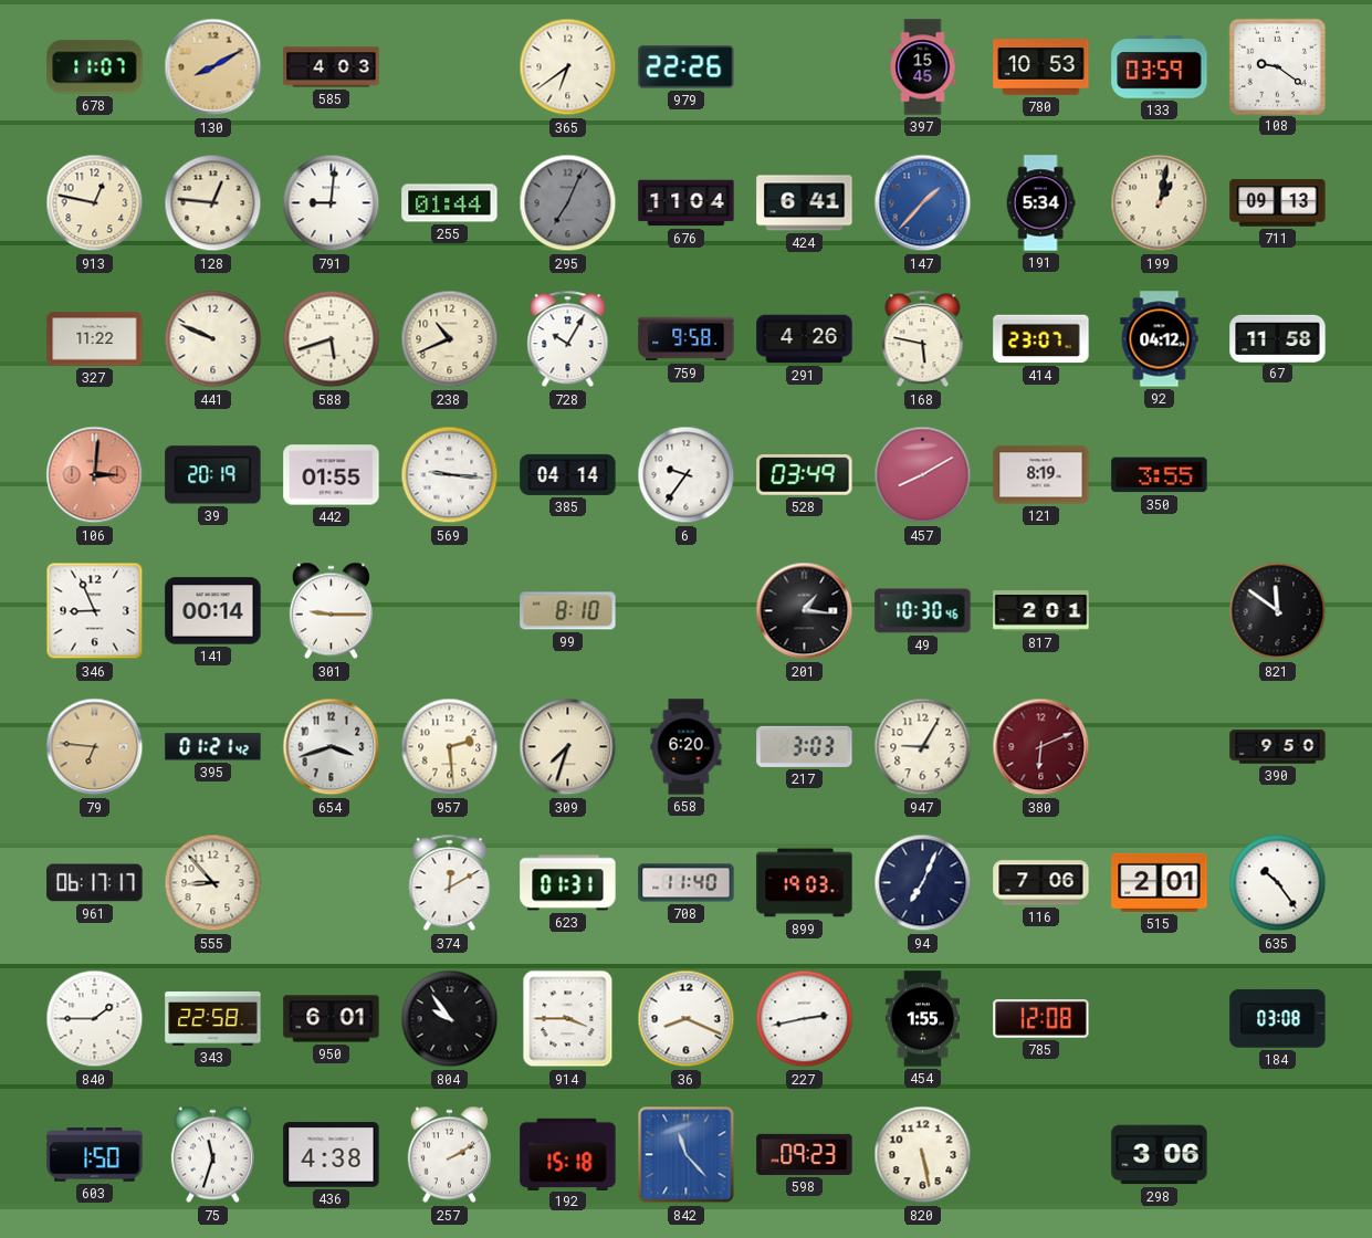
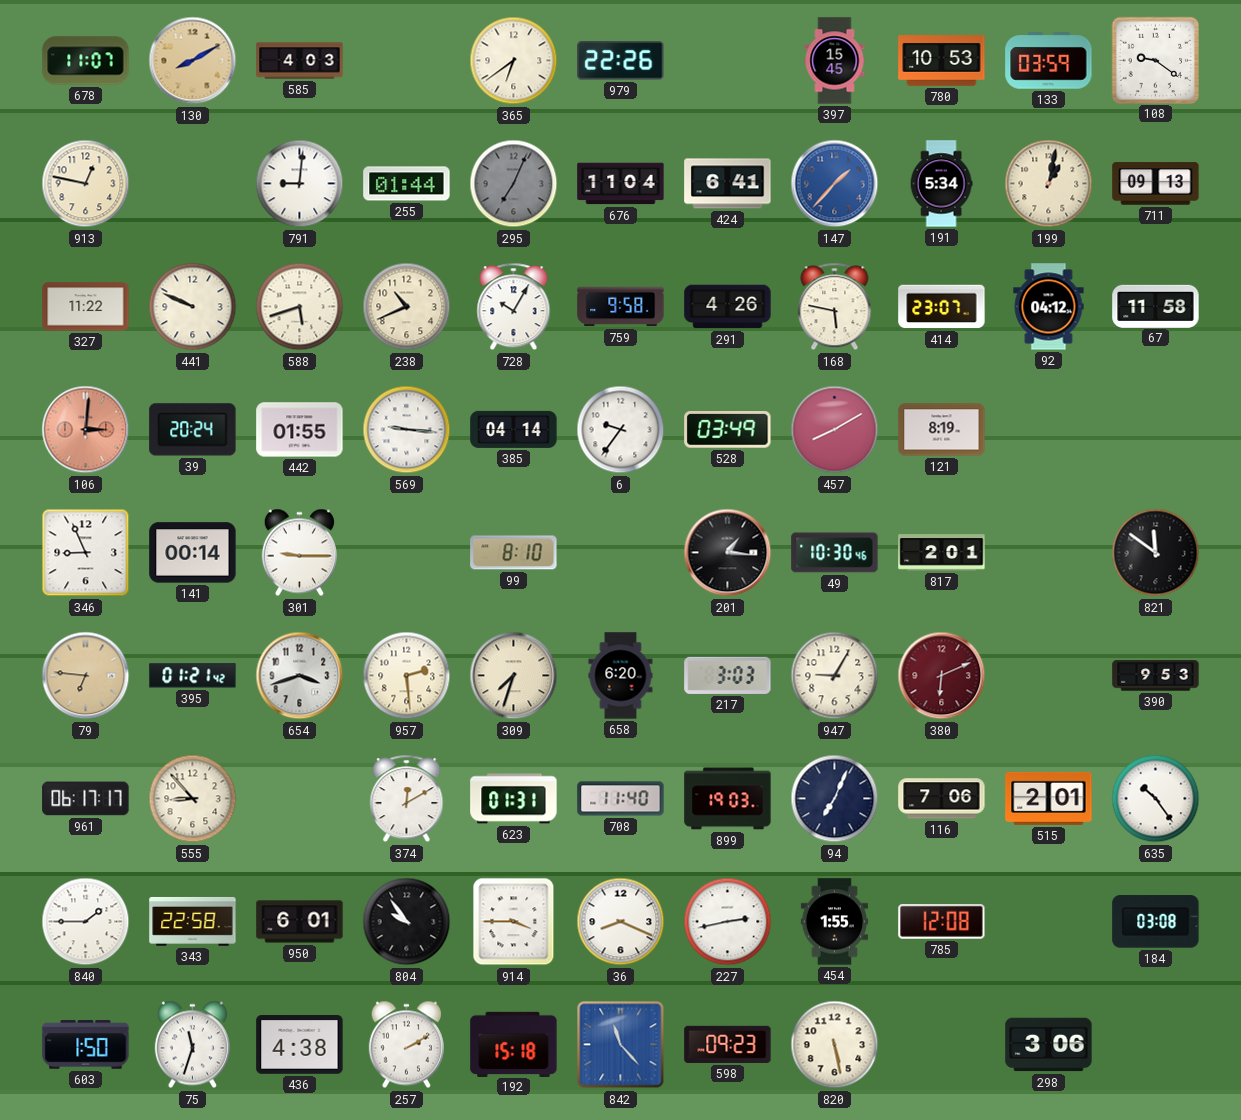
128: 12:46 -> none
39: 20:19 -> 20:24
350: 3:55 -> none
390: 9:50 -> 9:53
